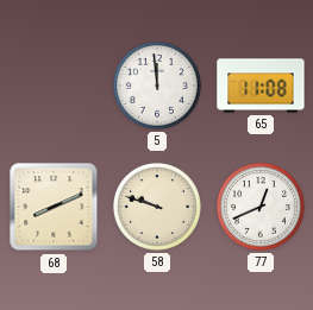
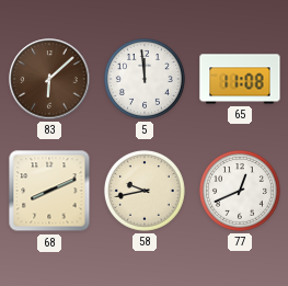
83: none -> 6:08
58: 9:48 -> 9:43
